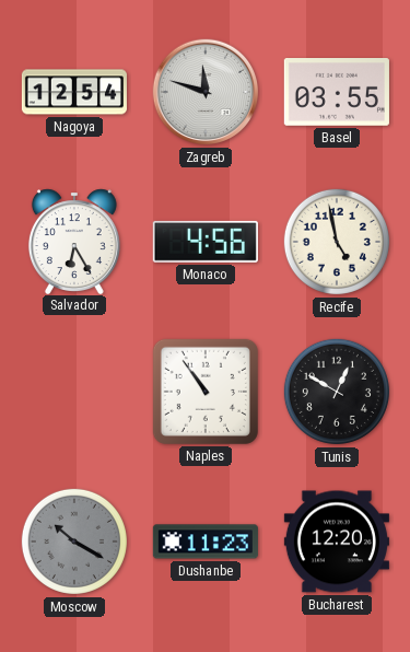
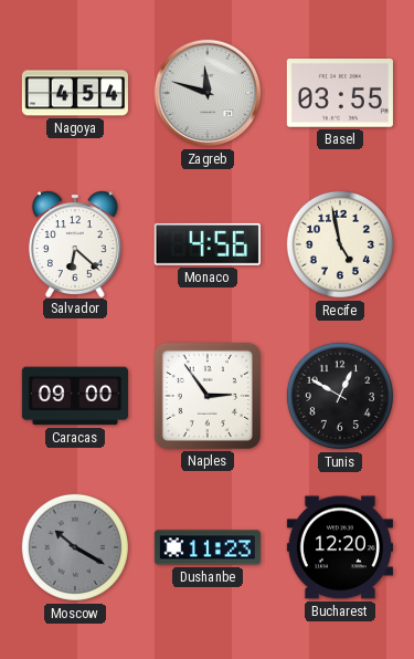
Nagoya: 12:54 -> 4:54
Salvador: 6:25 -> 6:22
Caracas: none -> 09:00
Naples: 10:54 -> 2:54
